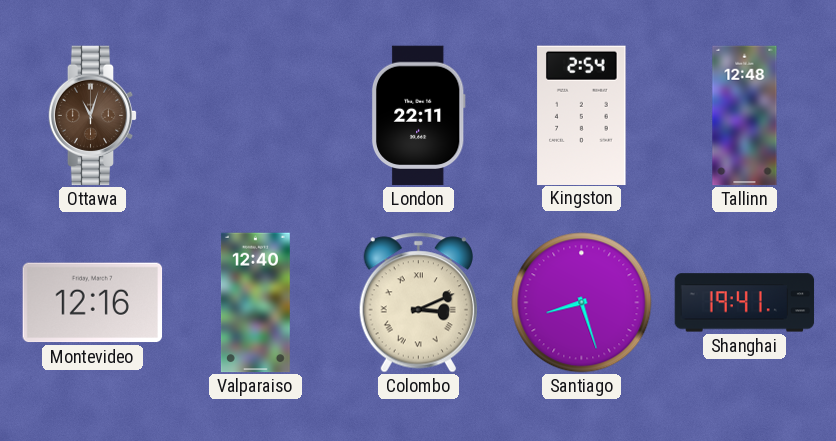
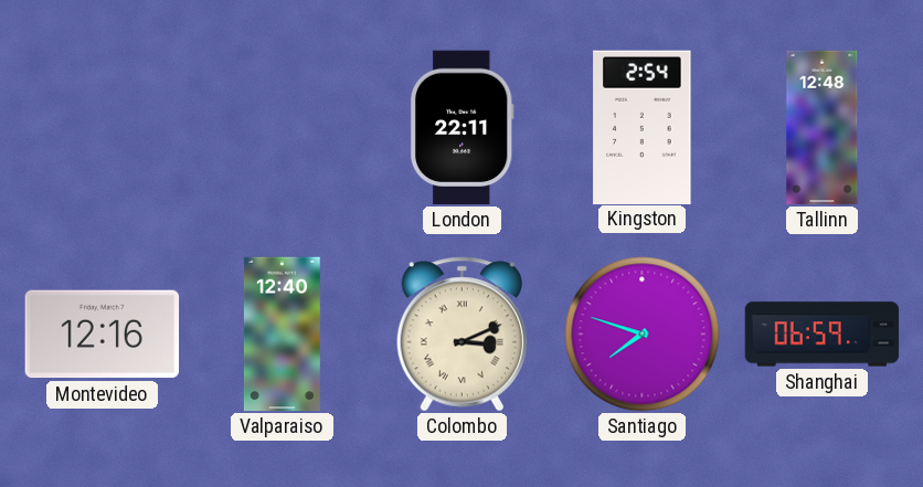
Ottawa: 11:03 -> none
Santiago: 8:27 -> 7:48
Shanghai: 19:41 -> 06:59
